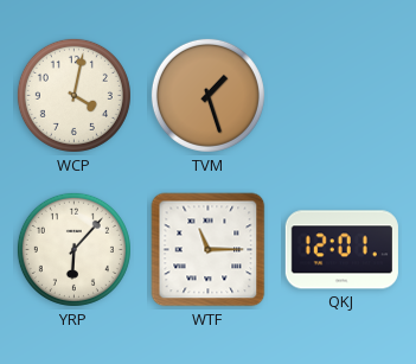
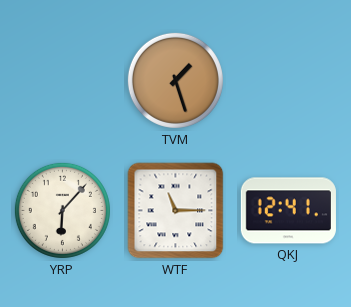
WCP: 4:02 -> none
QKJ: 12:01 -> 12:41
